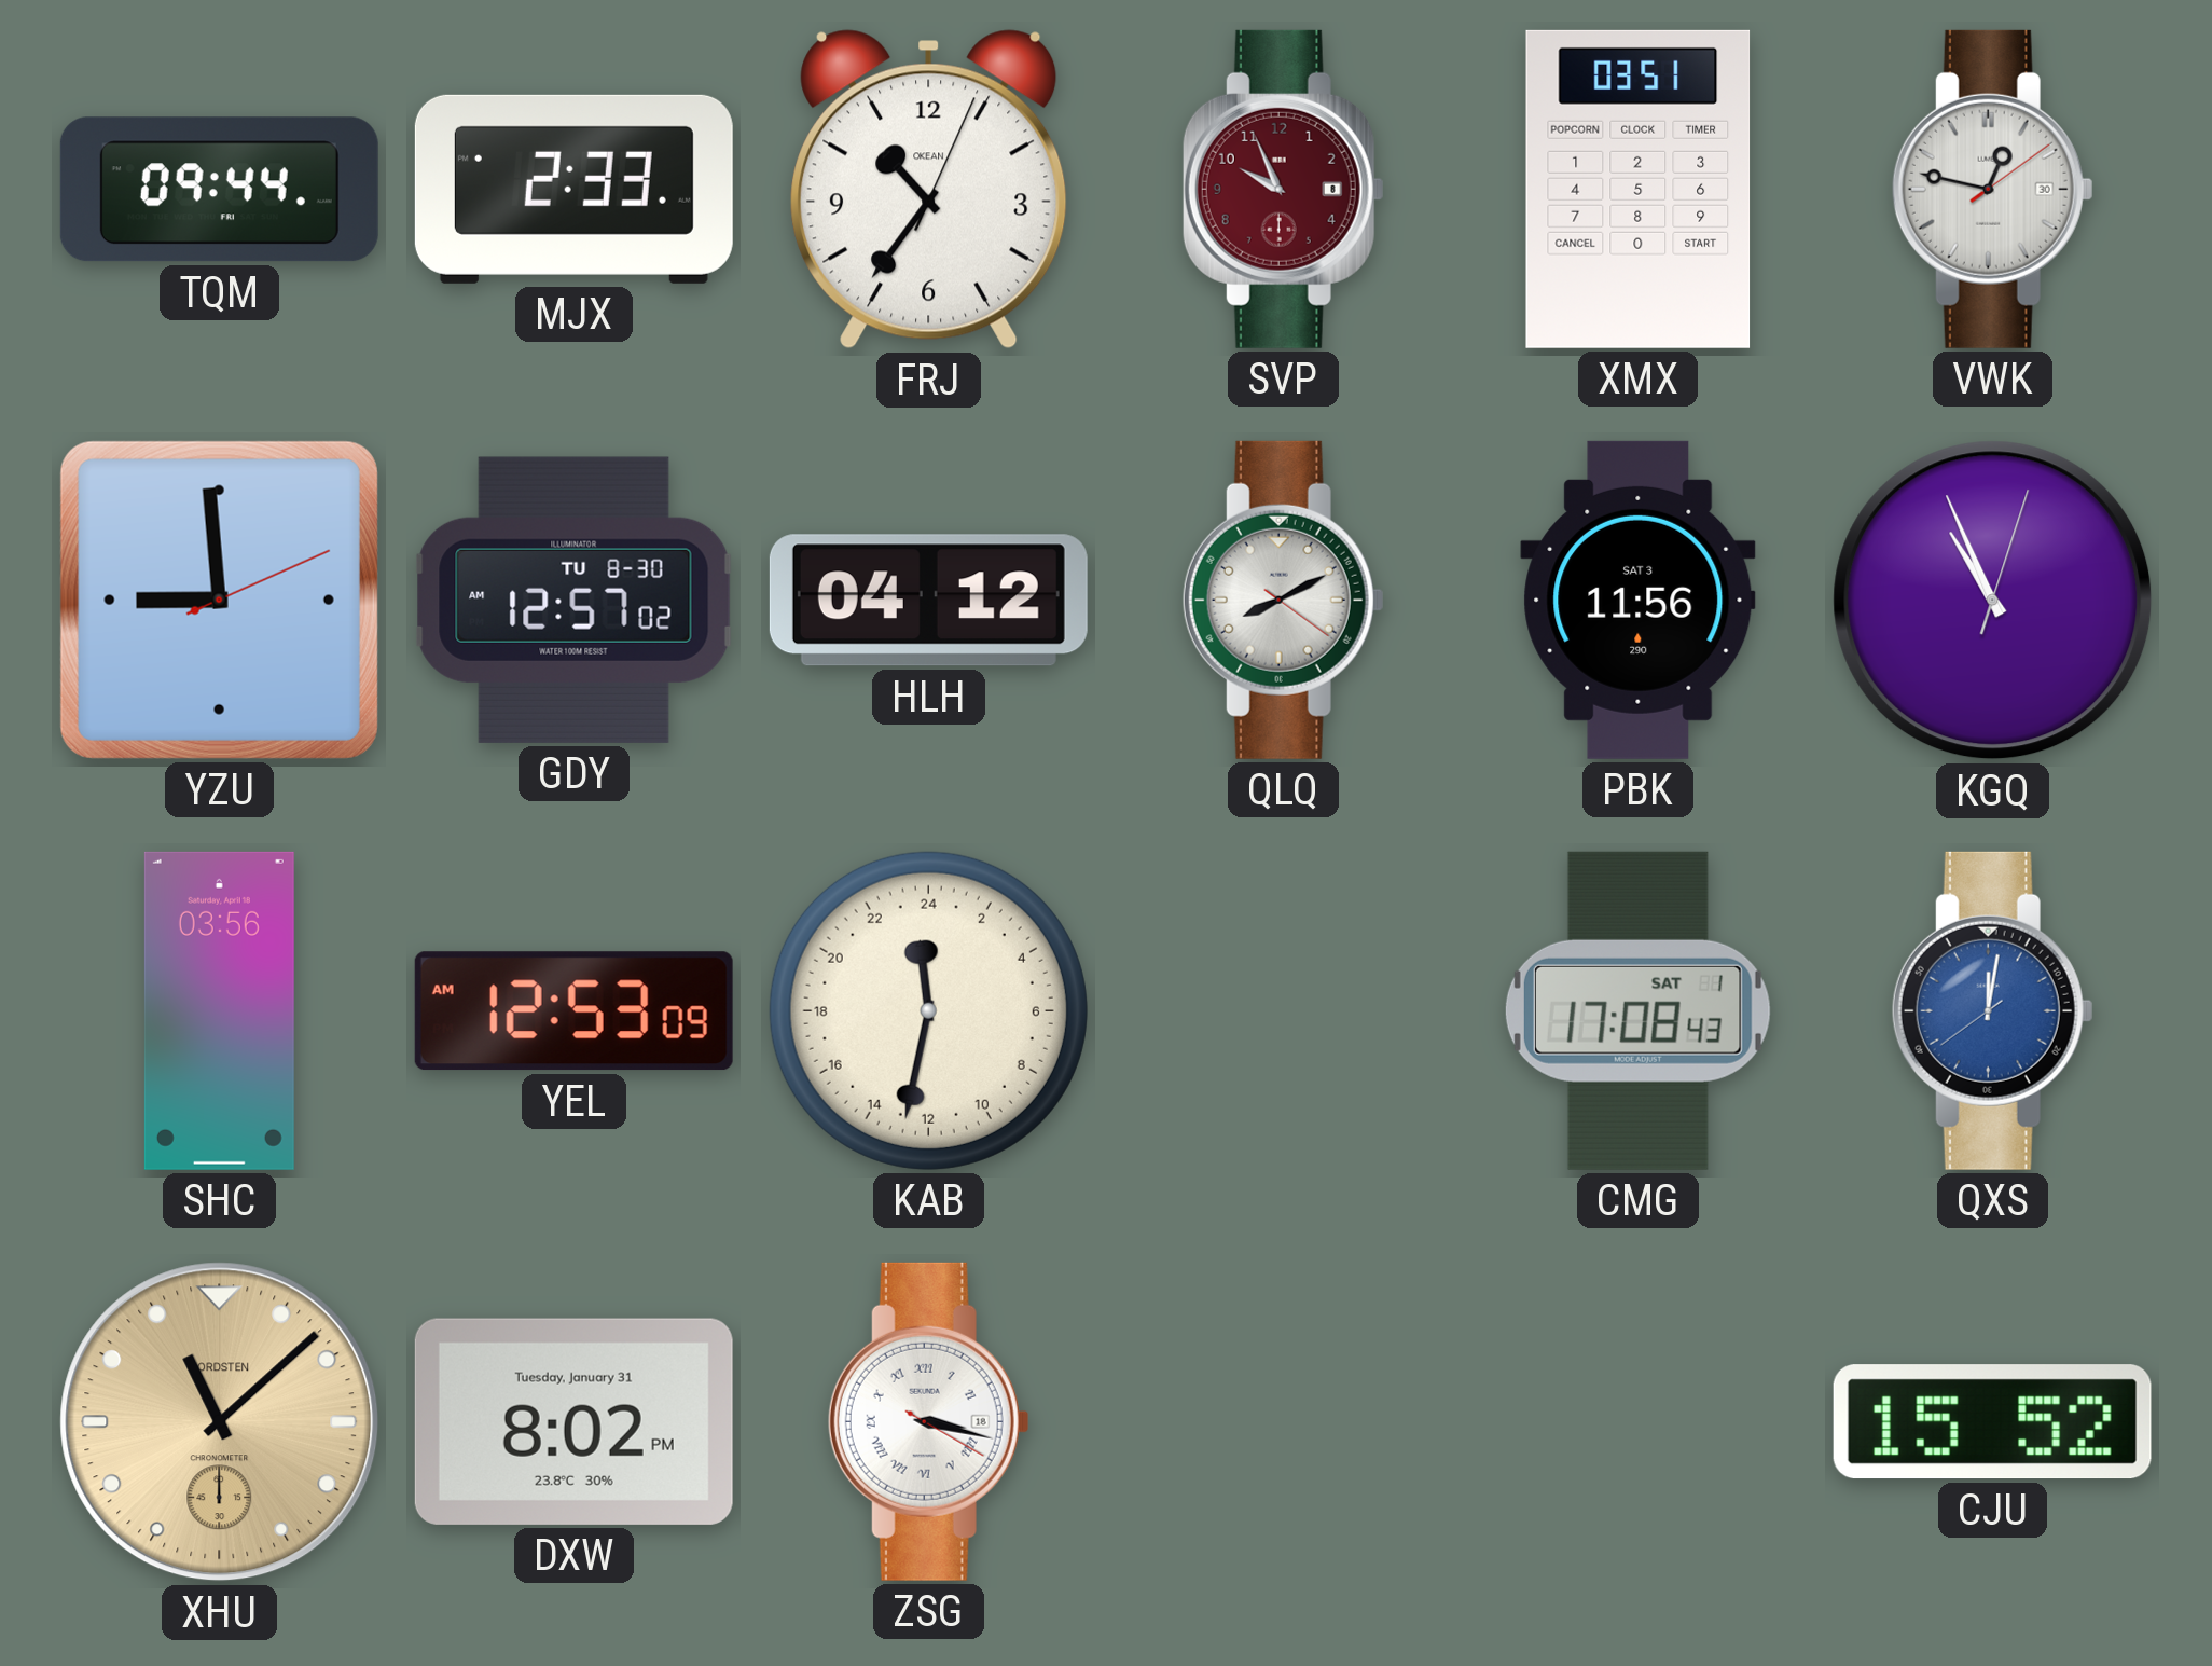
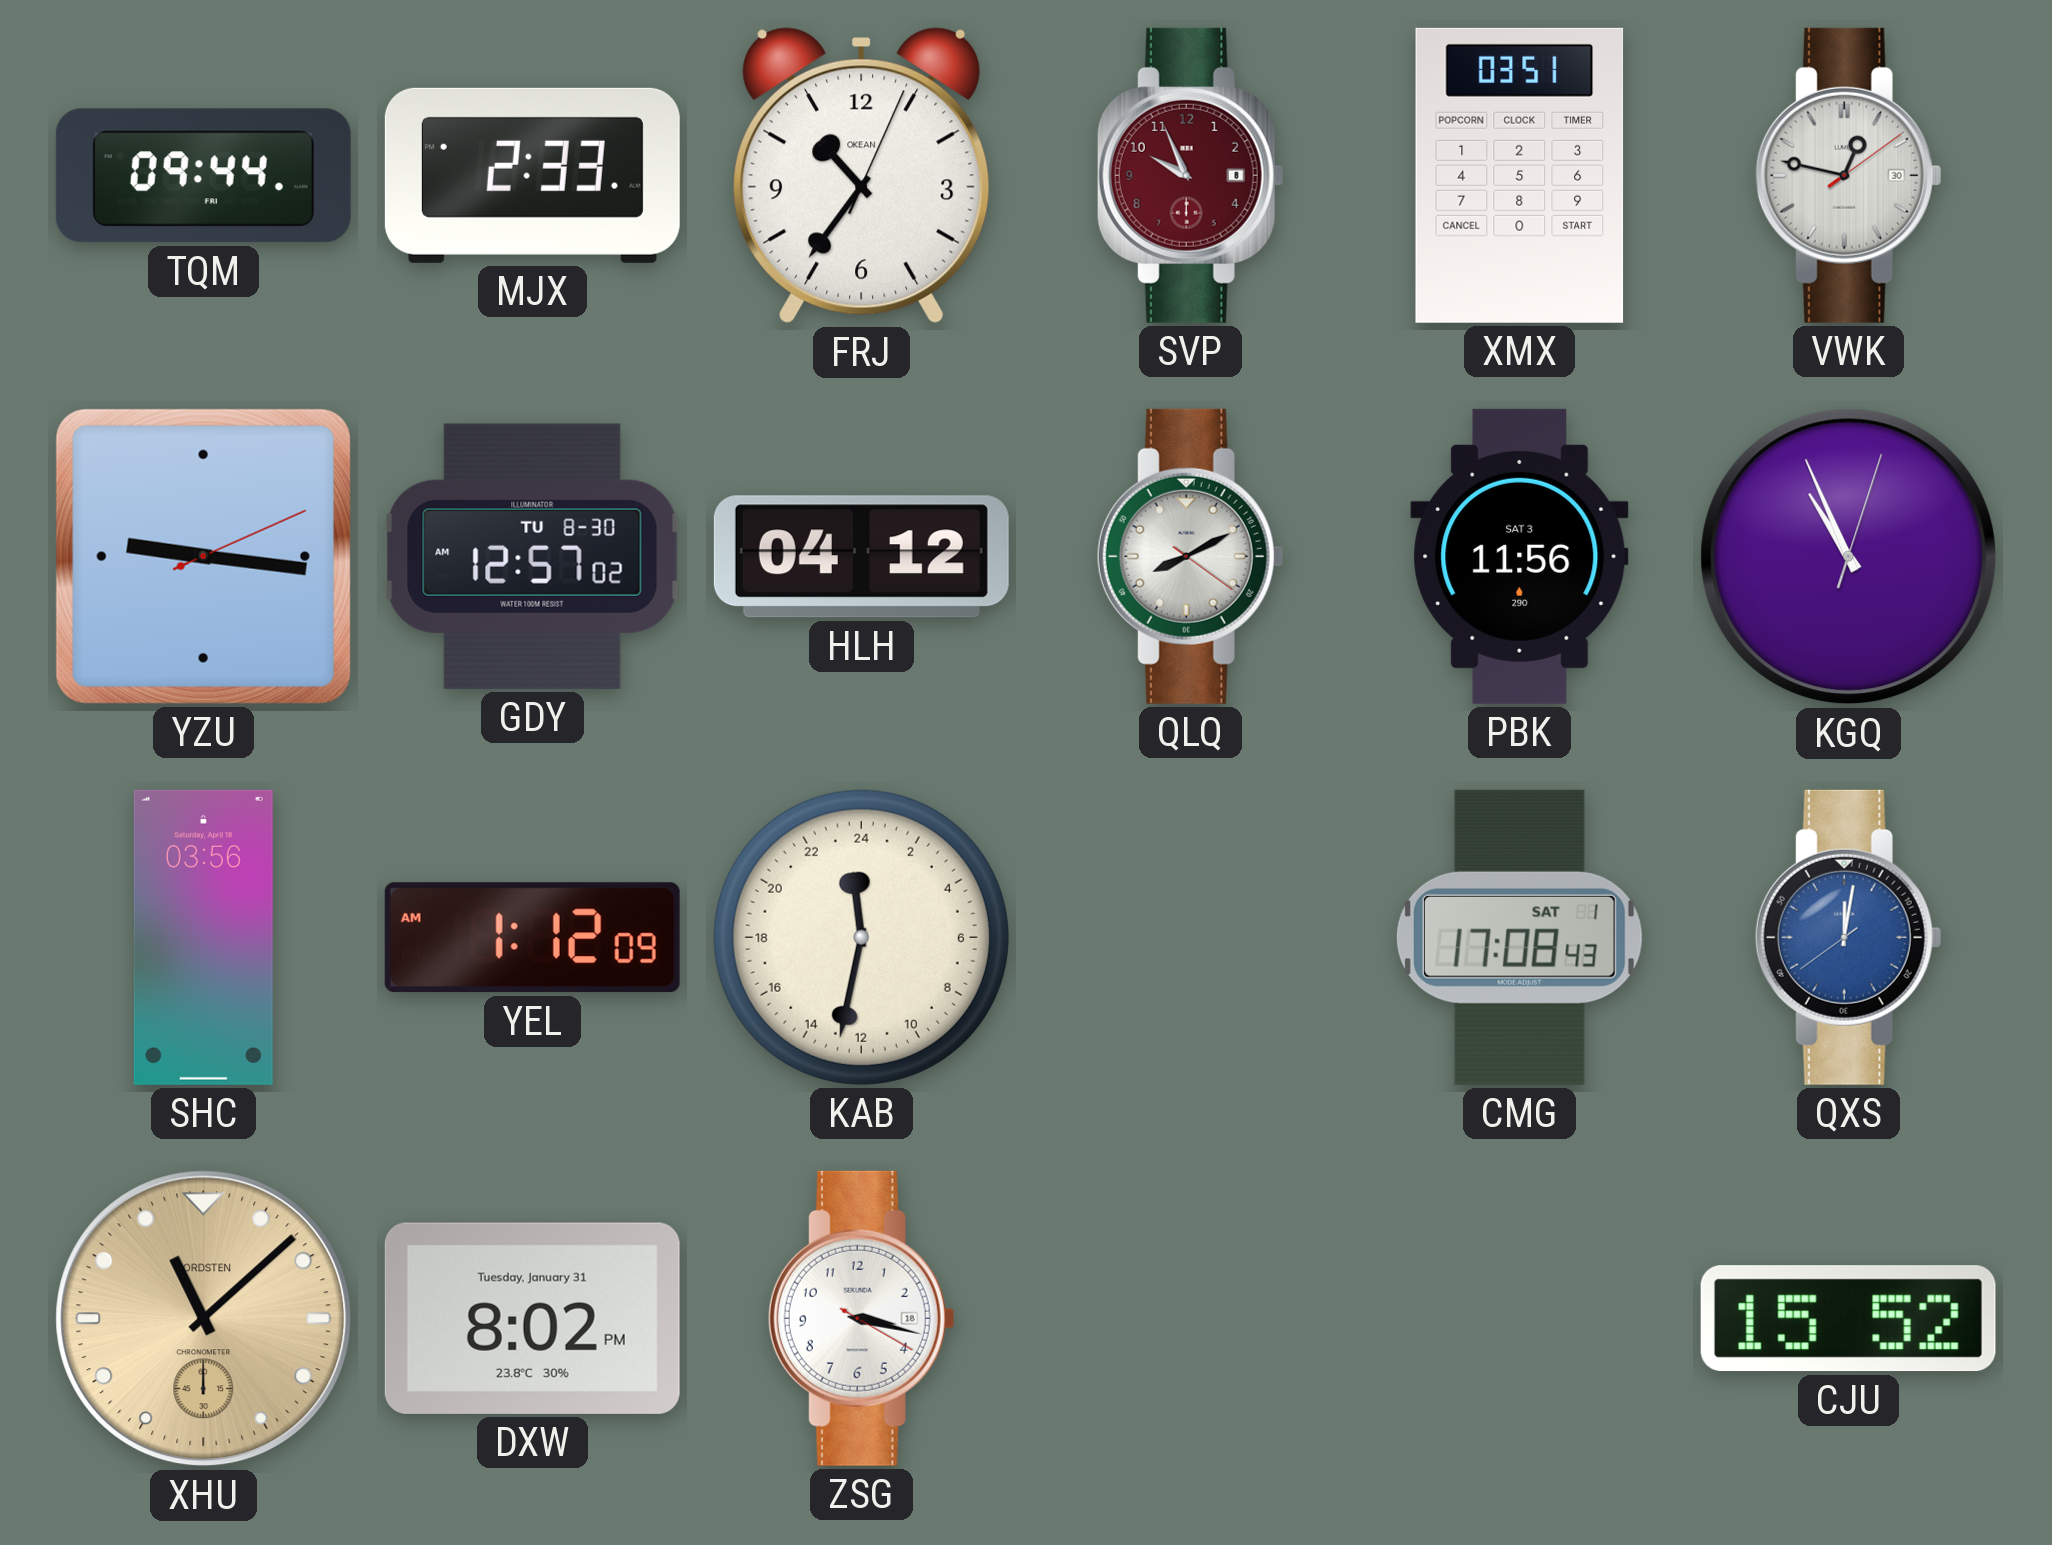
YZU: 8:59 -> 9:16
YEL: 12:53 -> 1:12
ZSG numerals: Roman -> Arabic
